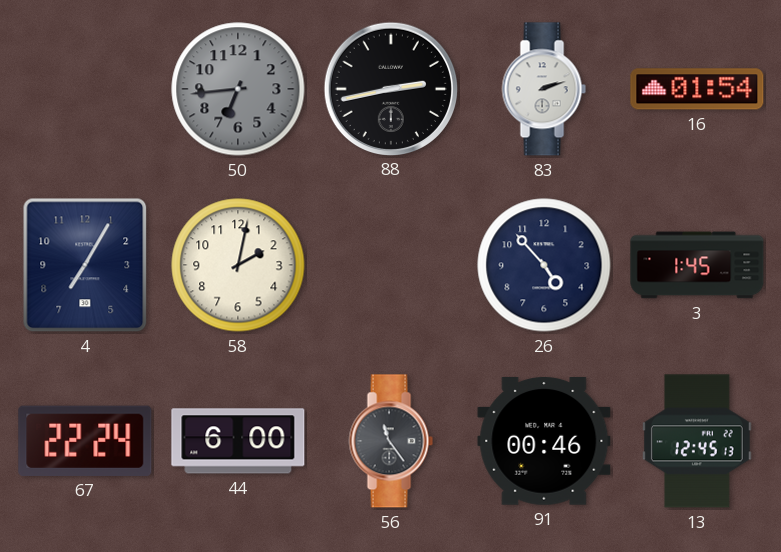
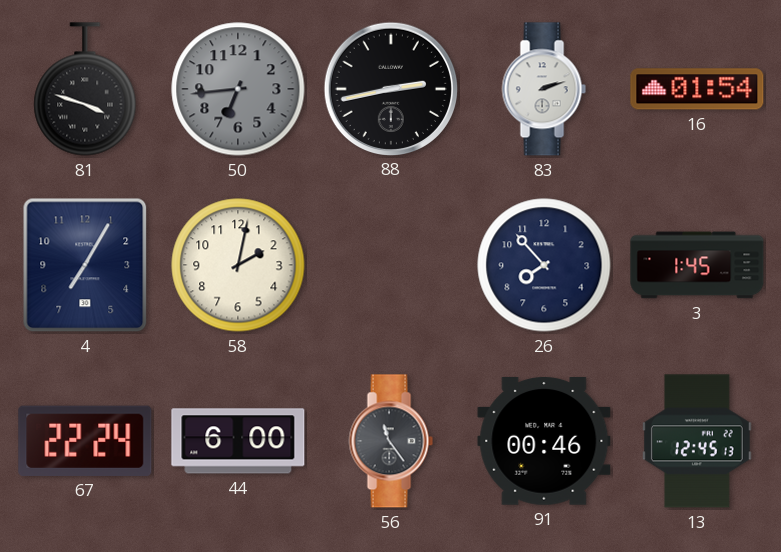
81: none -> 3:48
26: 4:53 -> 7:53
